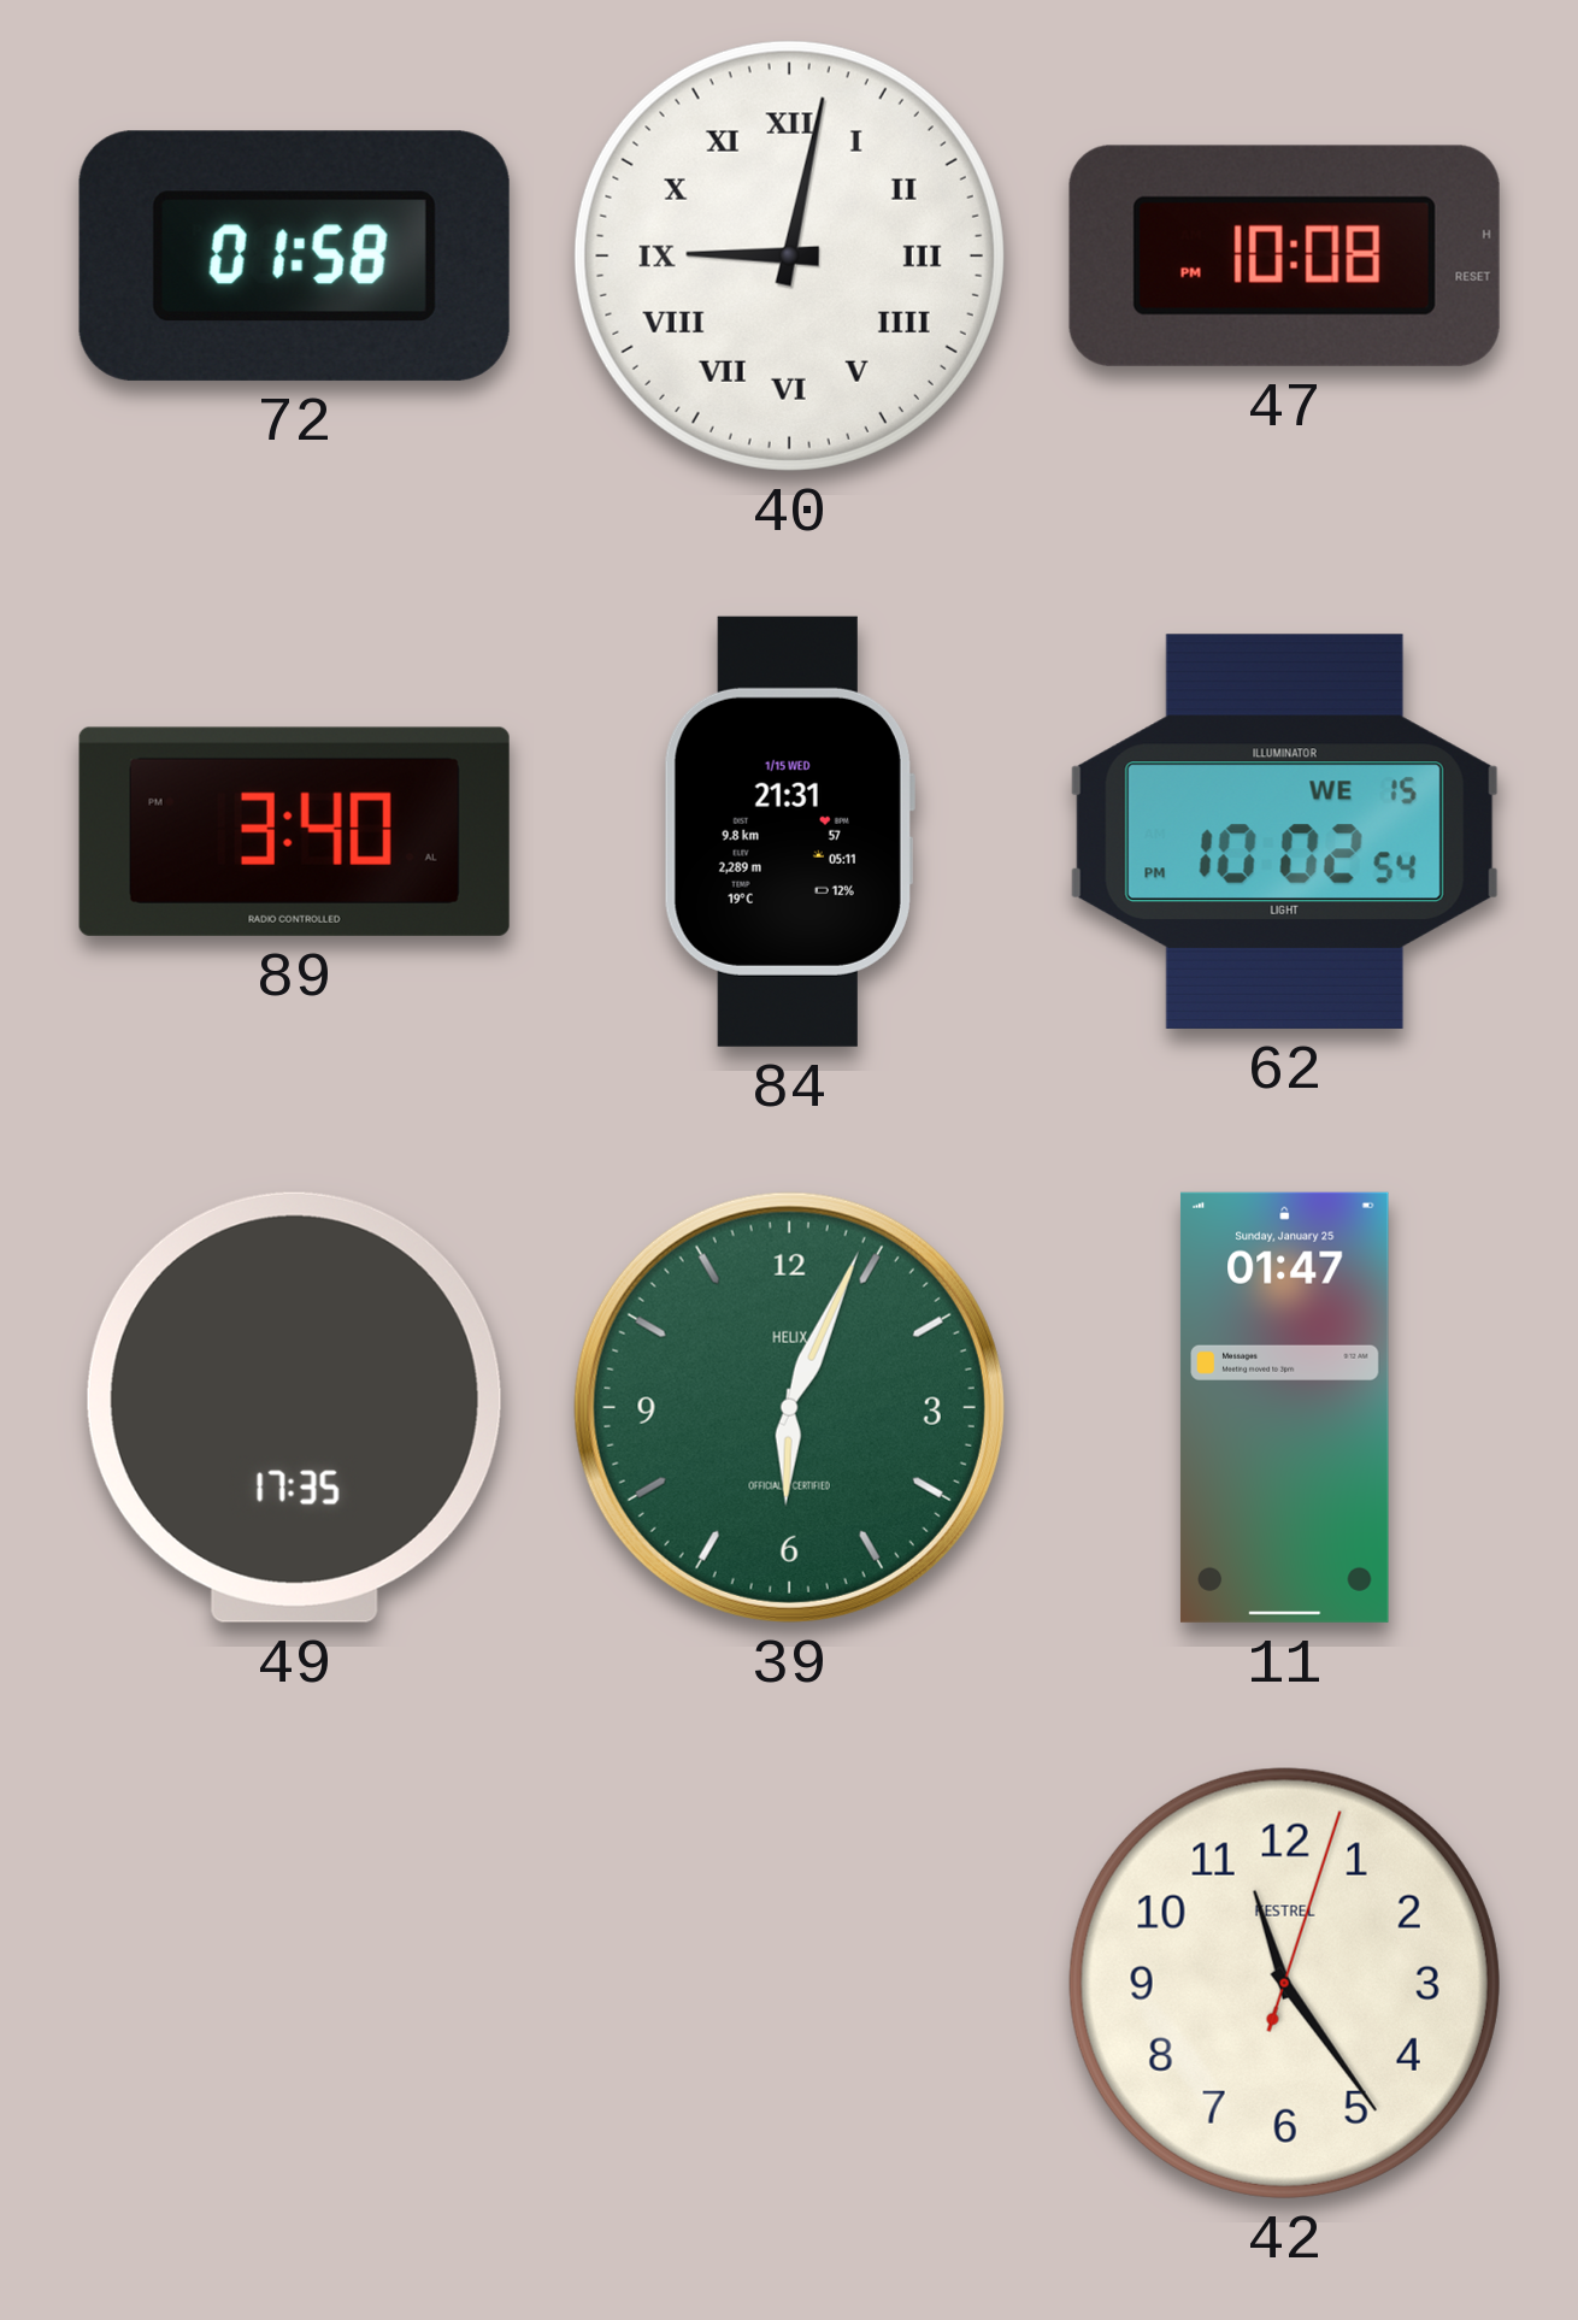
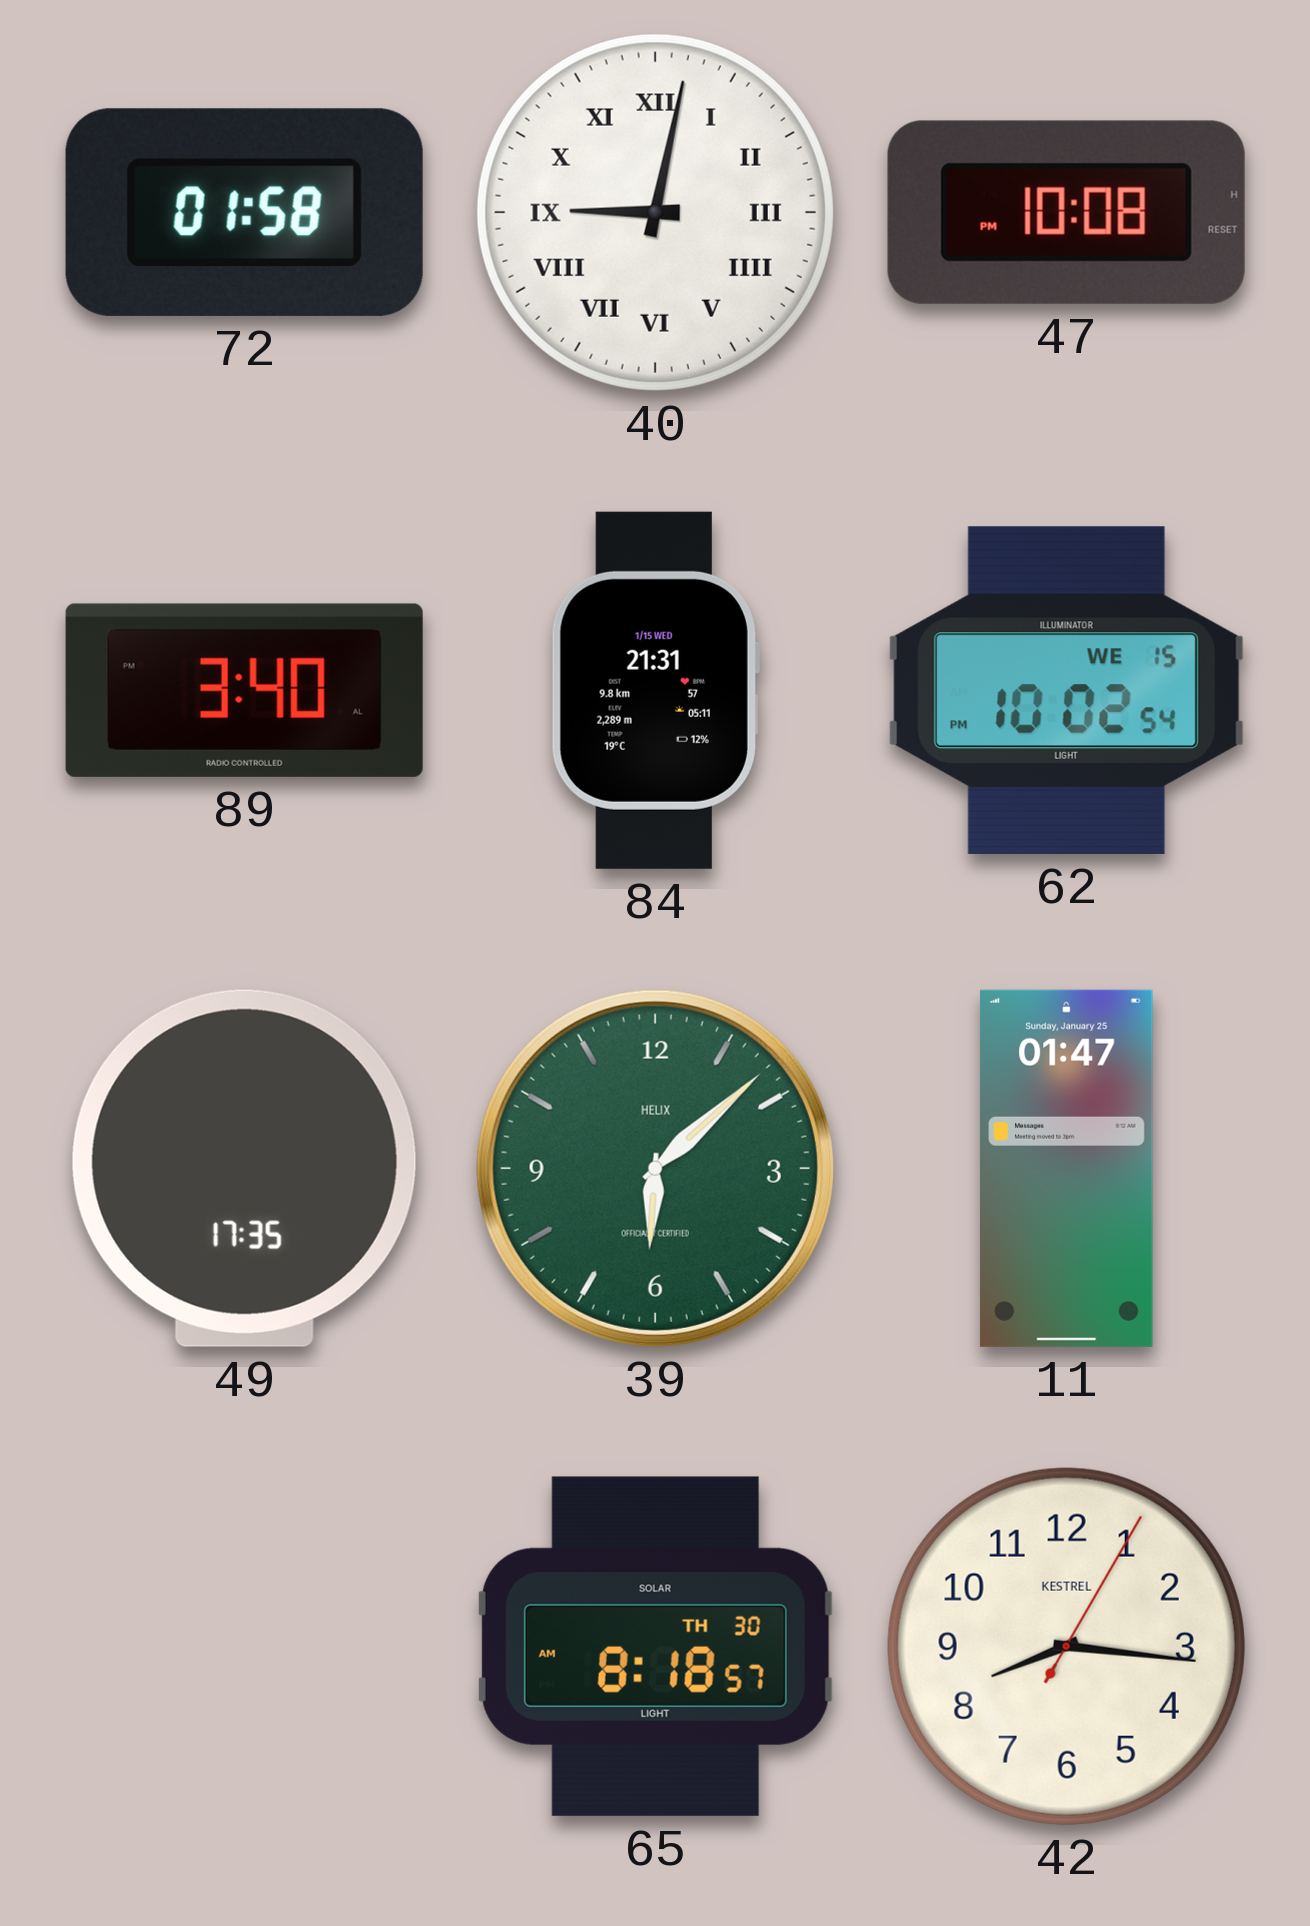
39: 6:04 -> 6:08
65: none -> 8:18
42: 11:24 -> 8:16
